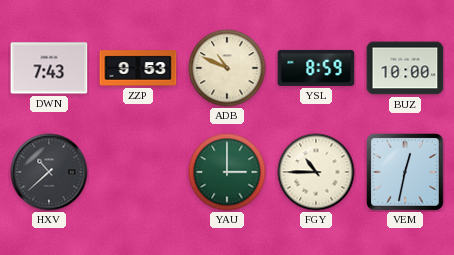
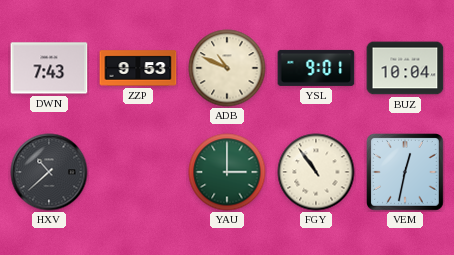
YSL: 8:59 -> 9:01
BUZ: 10:00 -> 10:04
FGY: 10:45 -> 10:54
